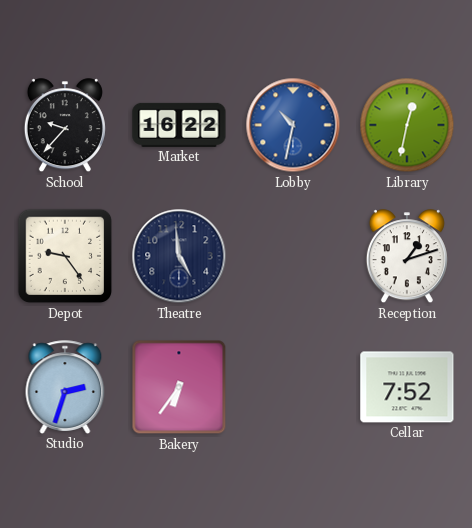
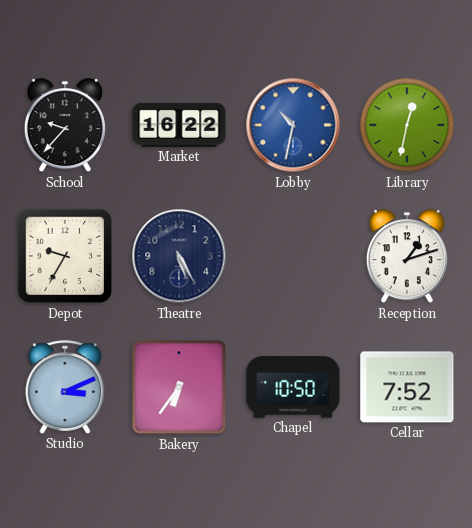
Depot: 9:24 -> 9:35
Theatre: 4:59 -> 5:25
Studio: 2:33 -> 3:11
Chapel: none -> 10:50
